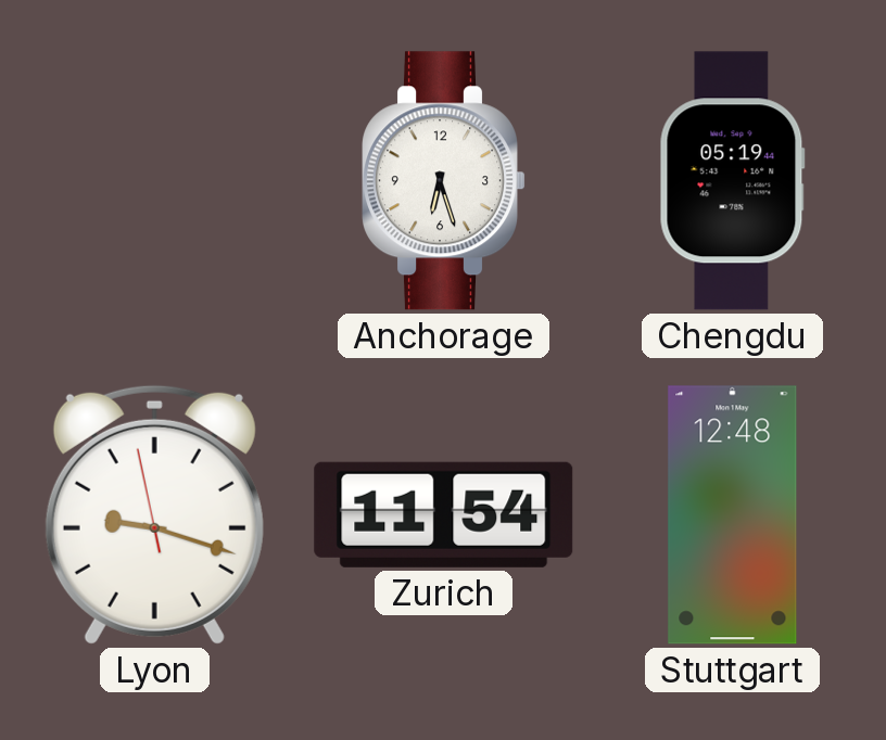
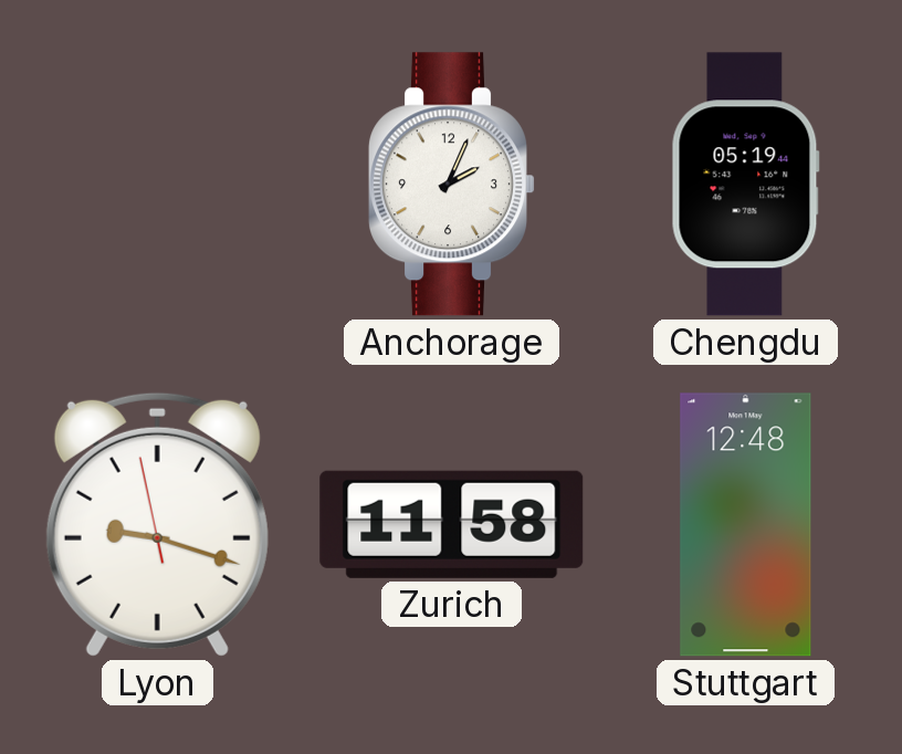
Anchorage: 6:27 -> 2:04
Zurich: 11:54 -> 11:58
